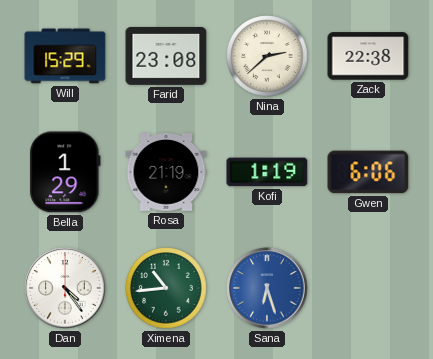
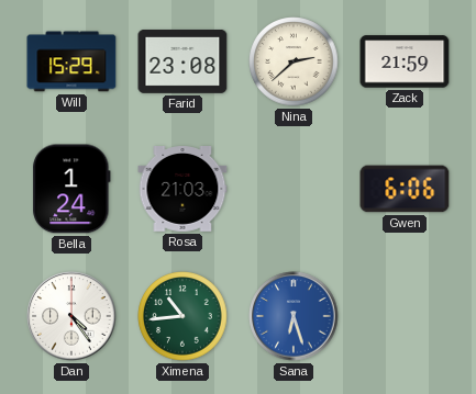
Zack: 22:38 -> 21:59
Bella: 1:29 -> 1:24
Rosa: 21:19 -> 21:03
Kofi: 1:19 -> none
